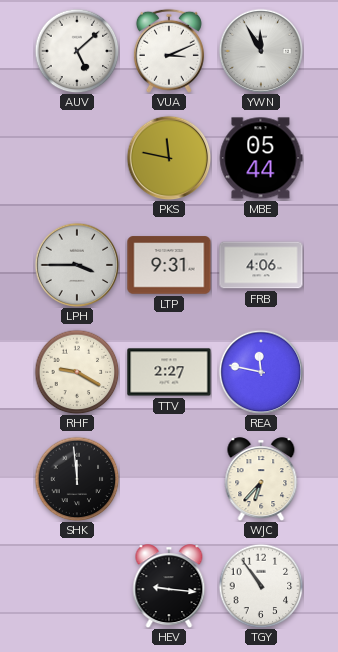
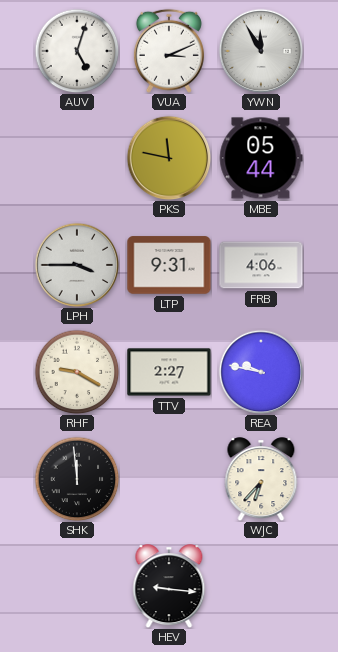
AUV: 5:08 -> 5:03
REA: 11:47 -> 9:47
TGY: 10:54 -> none
